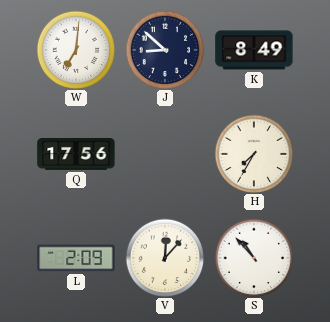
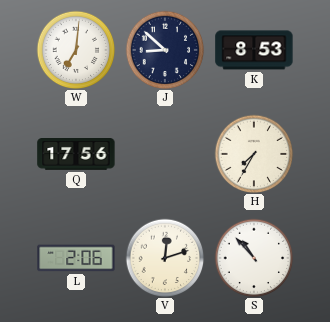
K: 8:49 -> 8:53
L: 2:09 -> 2:06
V: 12:07 -> 12:12
